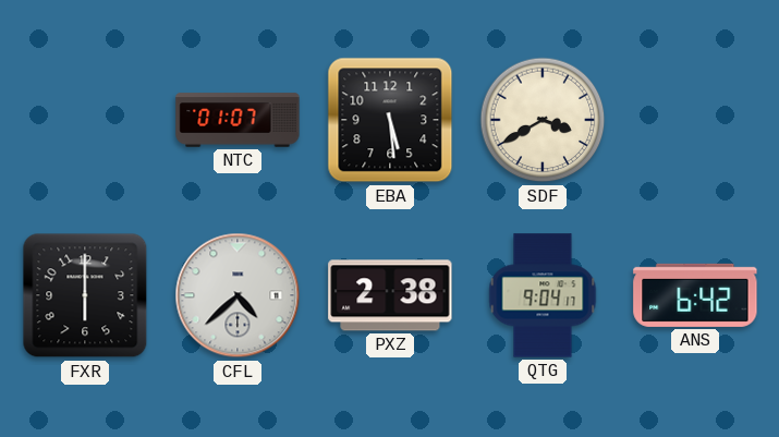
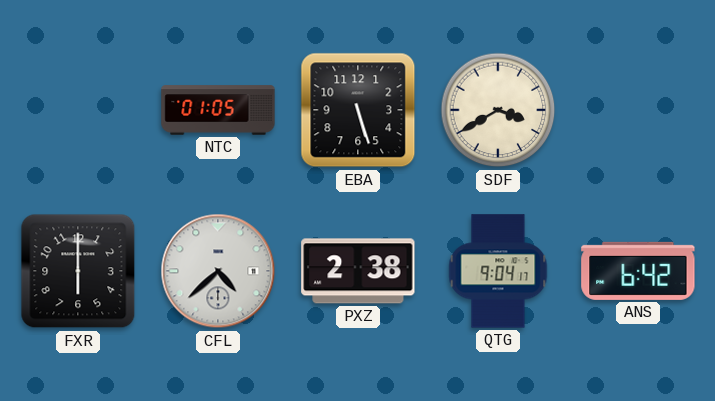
NTC: 01:07 -> 01:05
EBA: 5:29 -> 5:27
